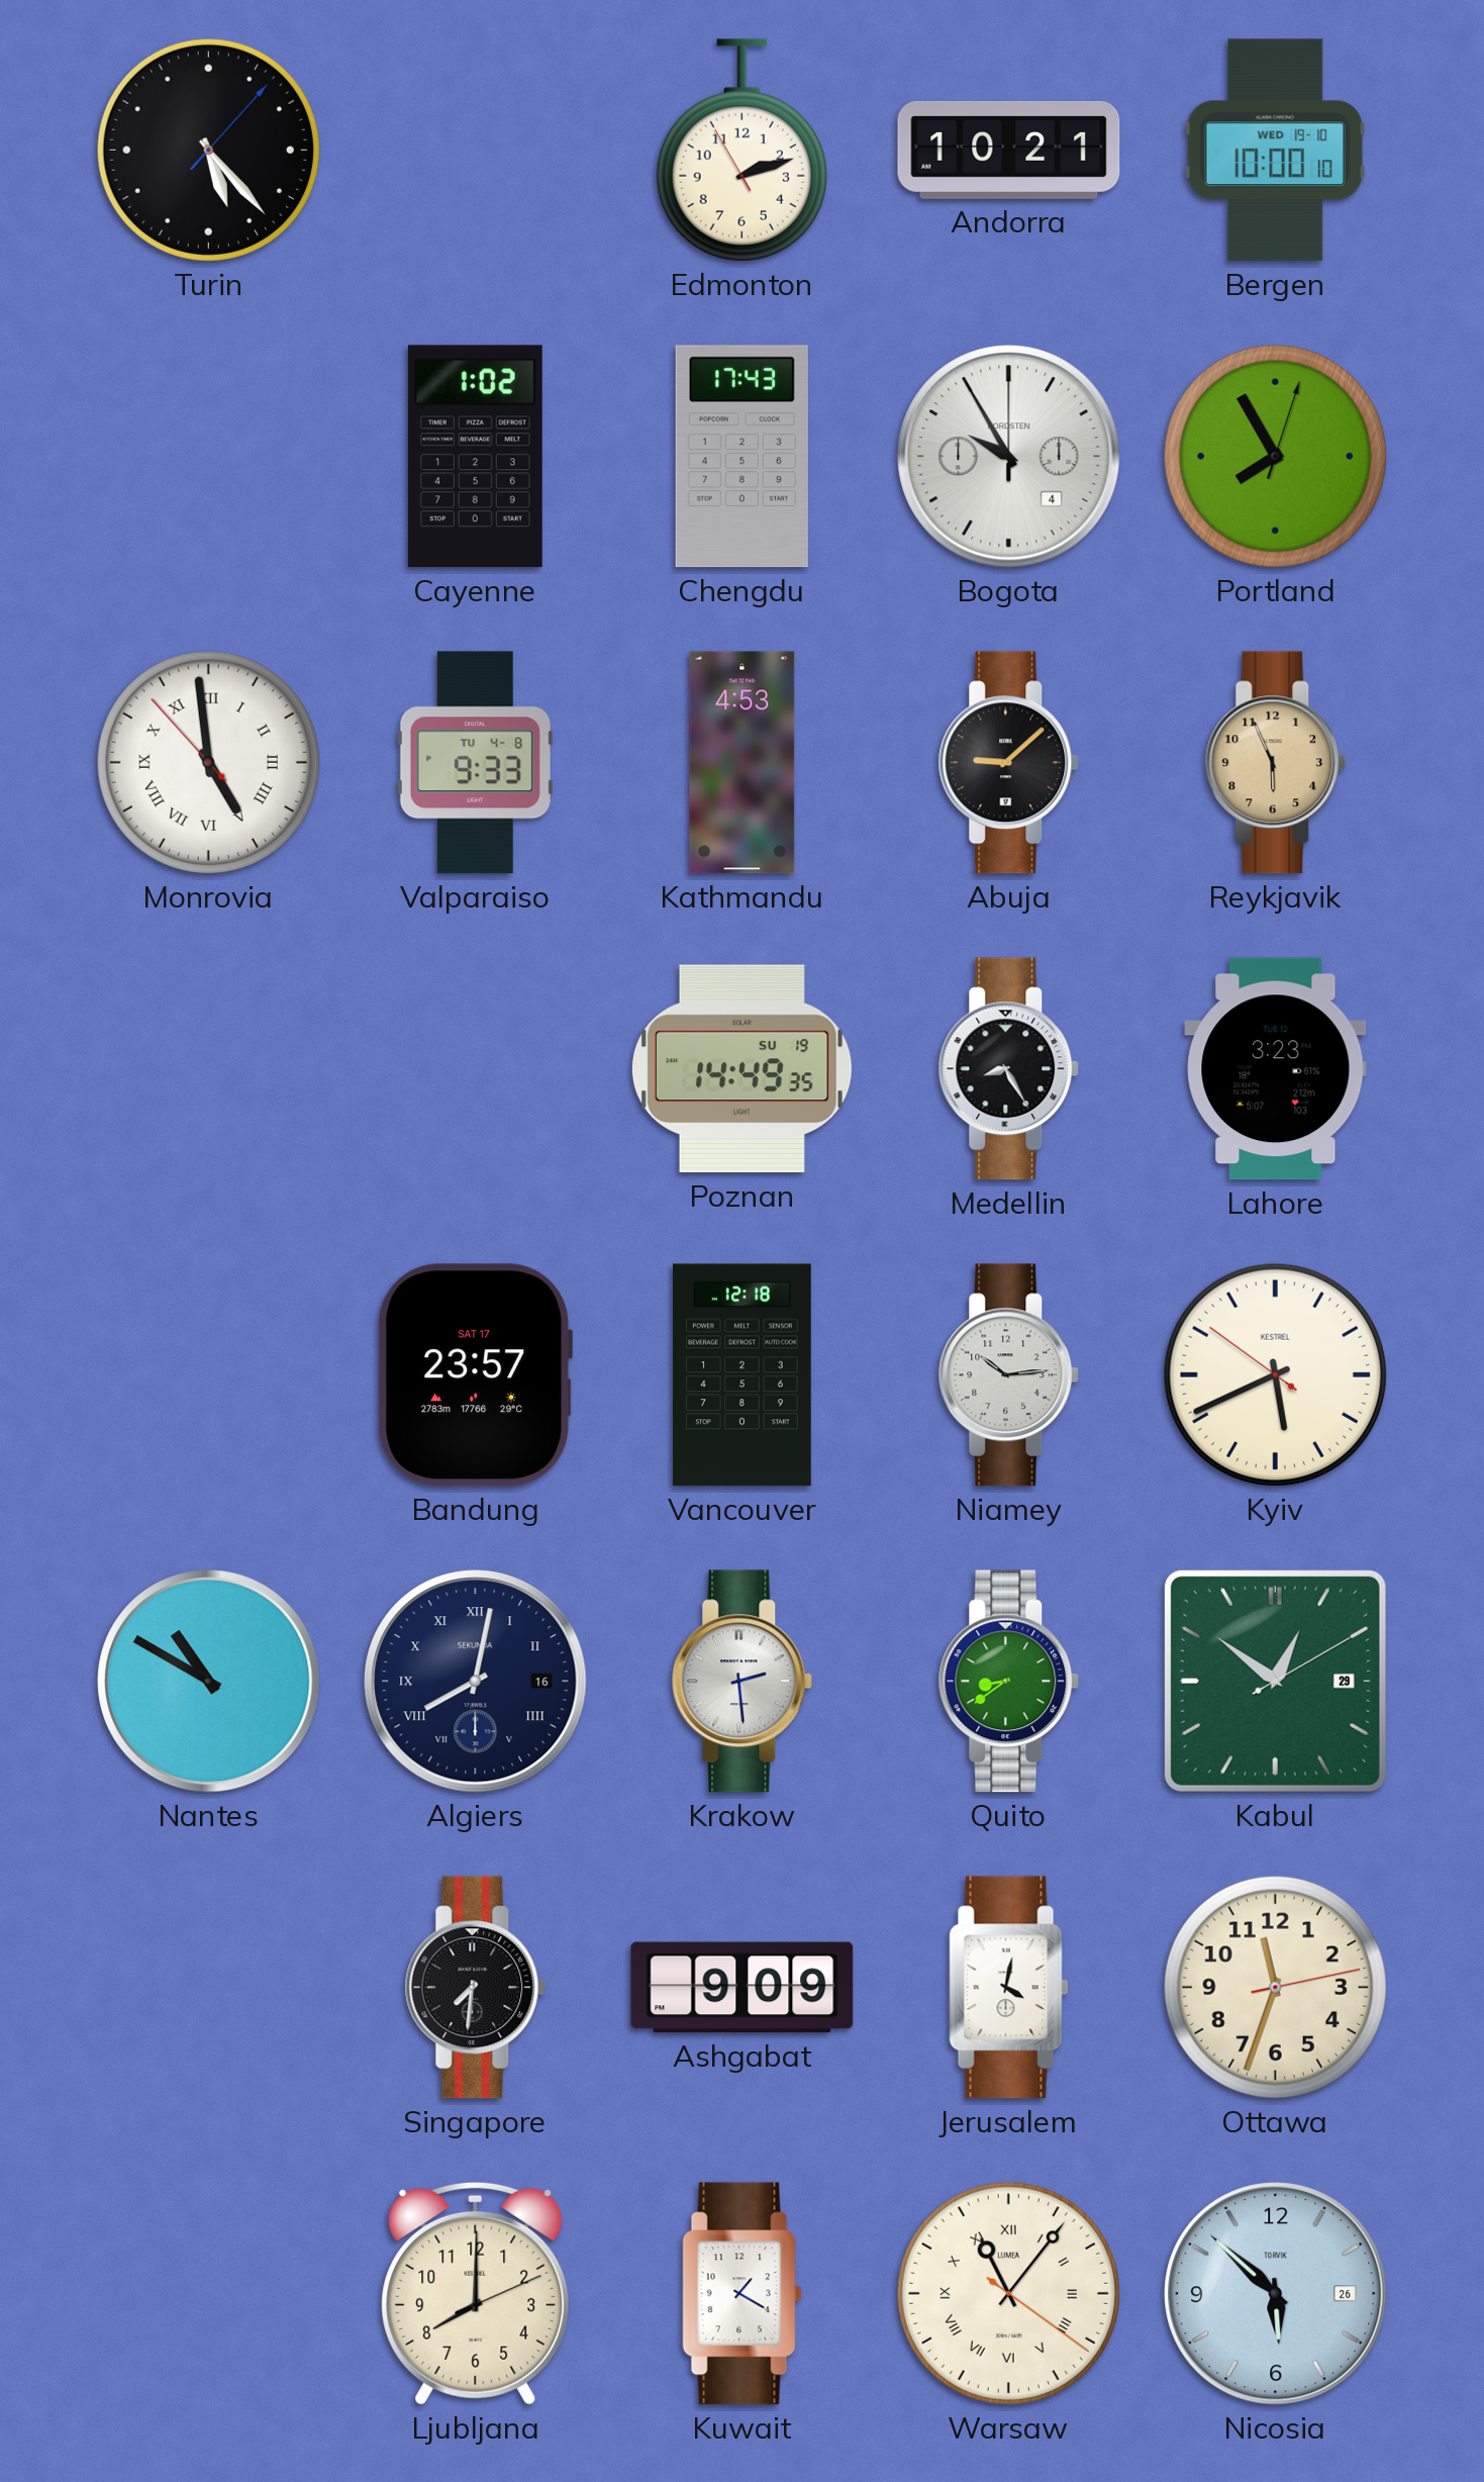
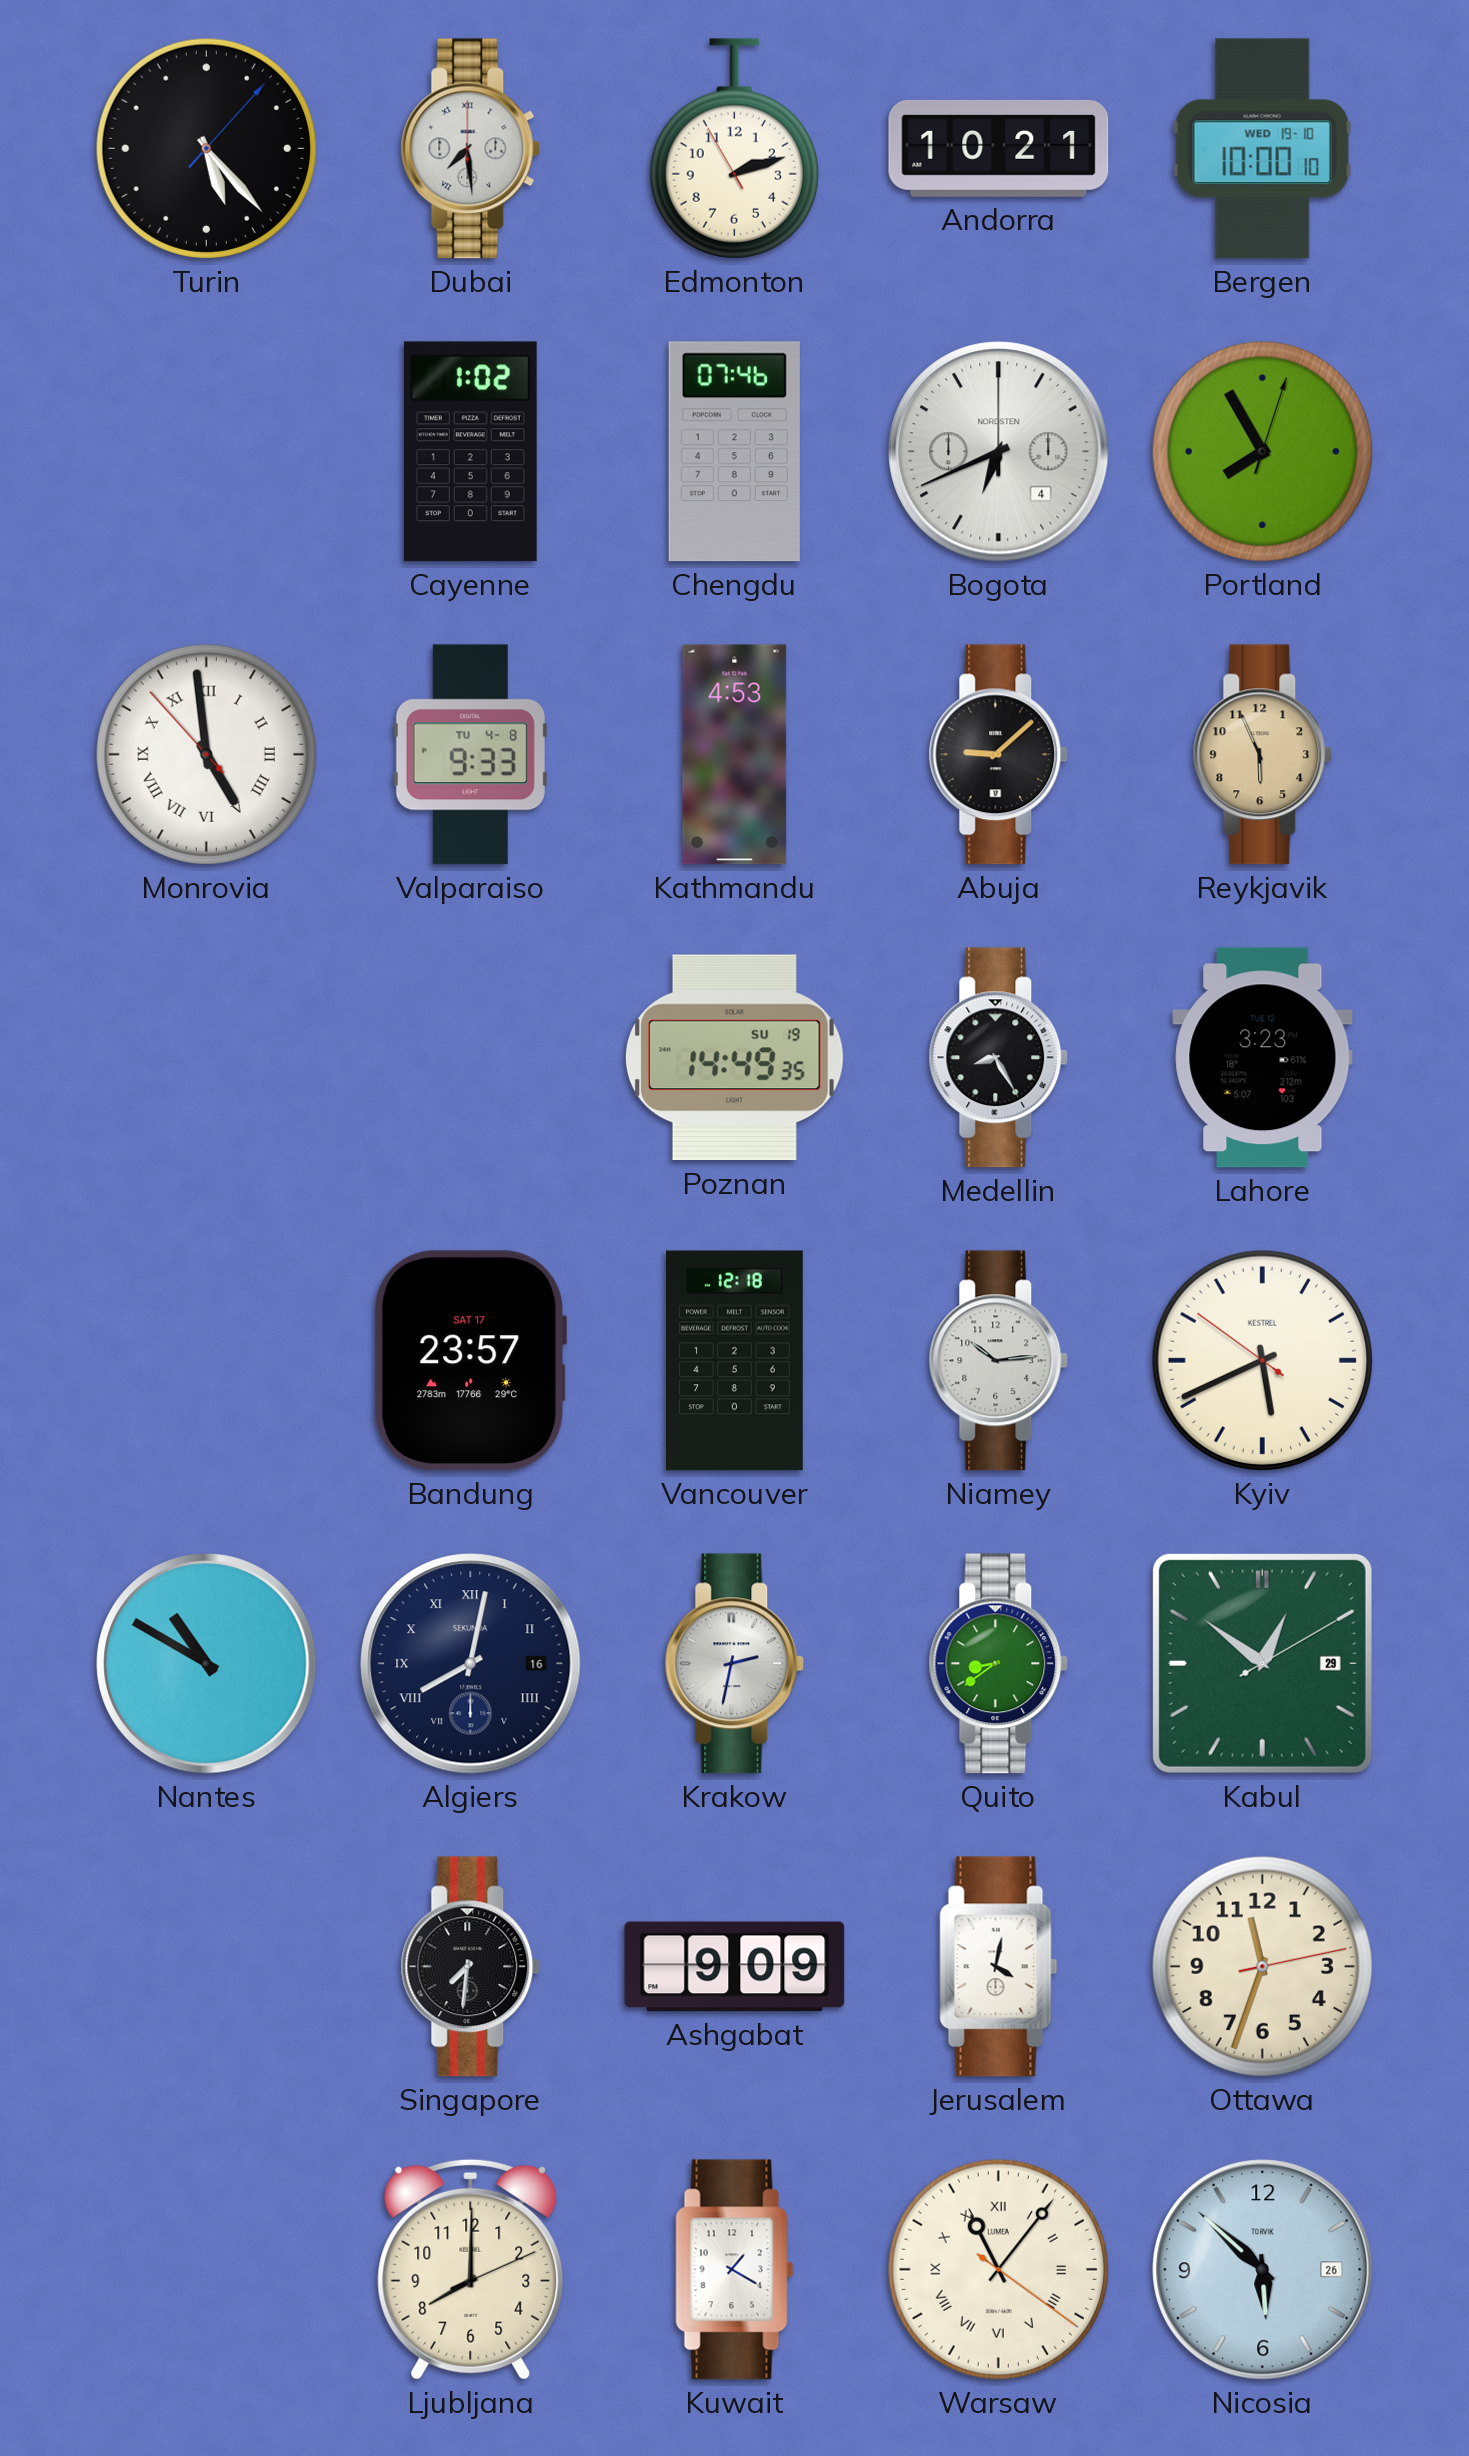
Dubai: none -> 7:29
Chengdu: 17:43 -> 07:46
Bogota: 9:55 -> 6:41
Krakow: 2:29 -> 2:32
